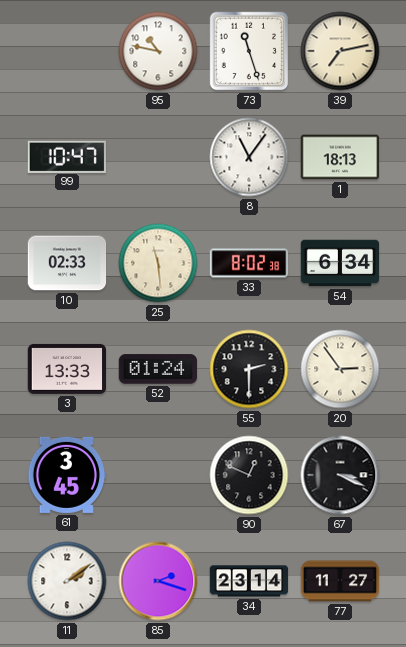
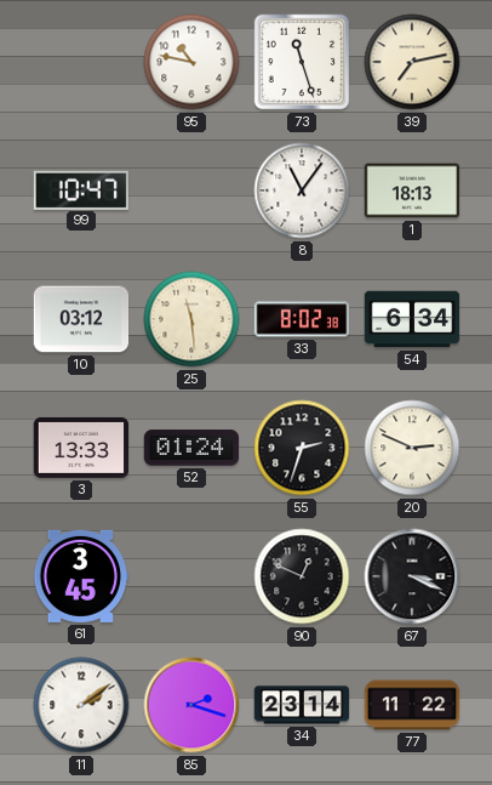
10: 02:33 -> 03:12
55: 2:30 -> 2:33
20: 2:54 -> 2:49
77: 11:27 -> 11:22
